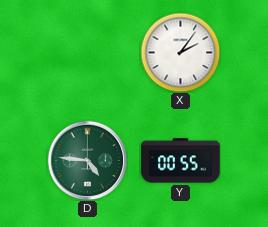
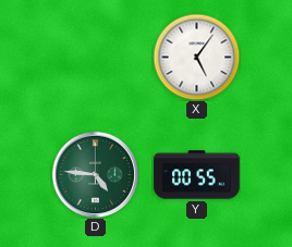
X: 2:06 -> 5:06
